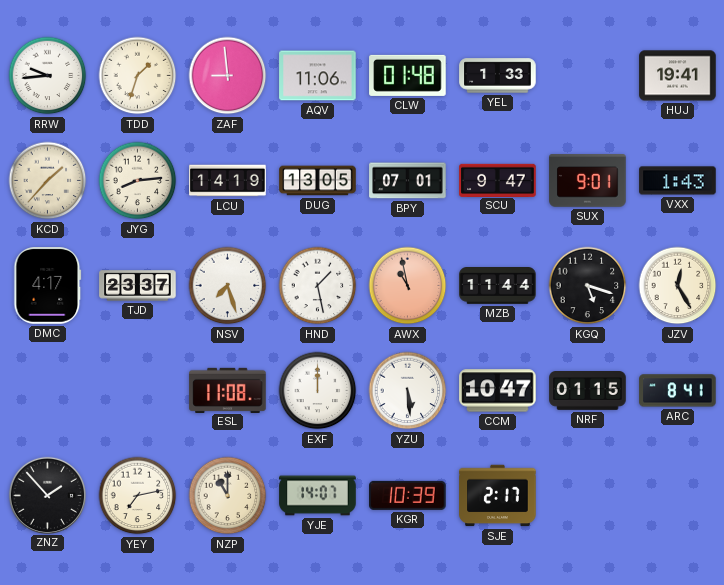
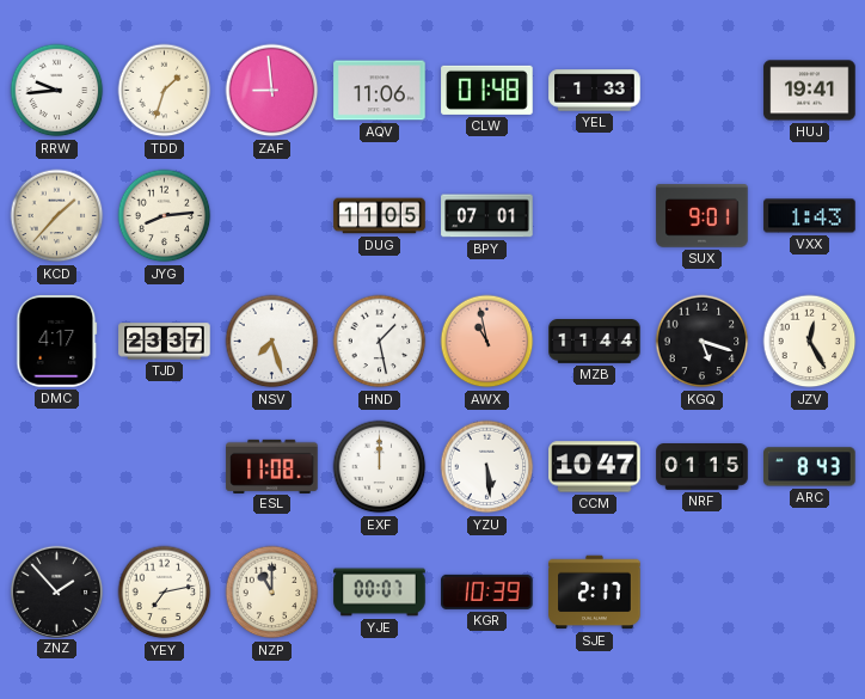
LCU: 14:19 -> none
DUG: 13:05 -> 11:05
SCU: 9:47 -> none
ARC: 8:41 -> 8:43
YJE: 14:07 -> 00:07
